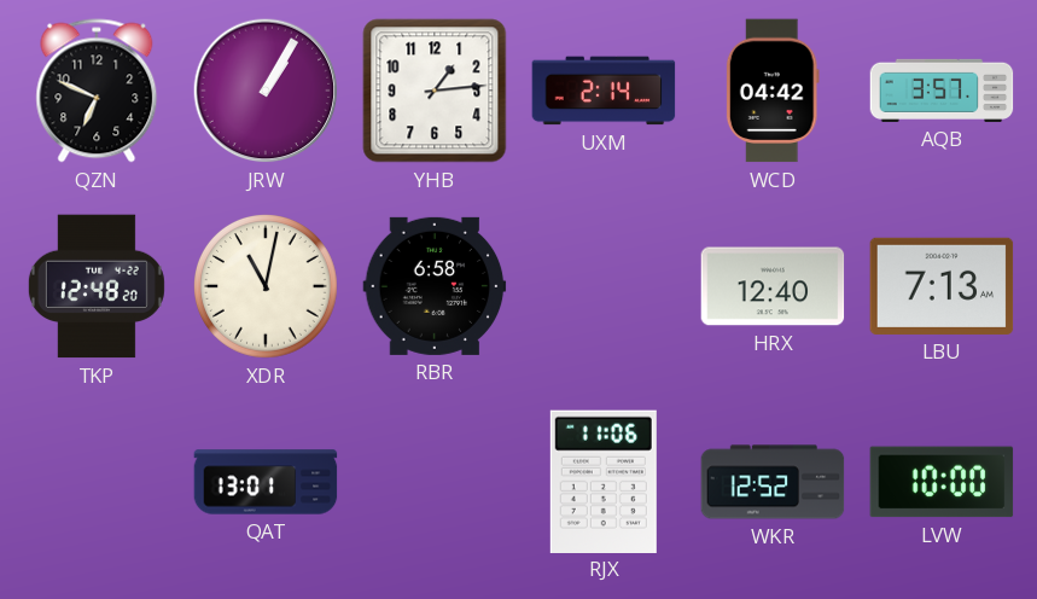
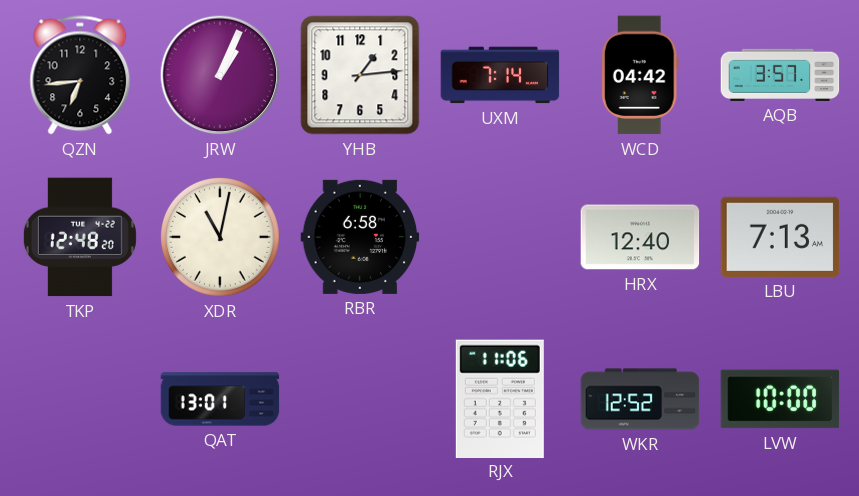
QZN: 6:49 -> 6:44
JRW: 1:05 -> 1:04
UXM: 2:14 -> 7:14
